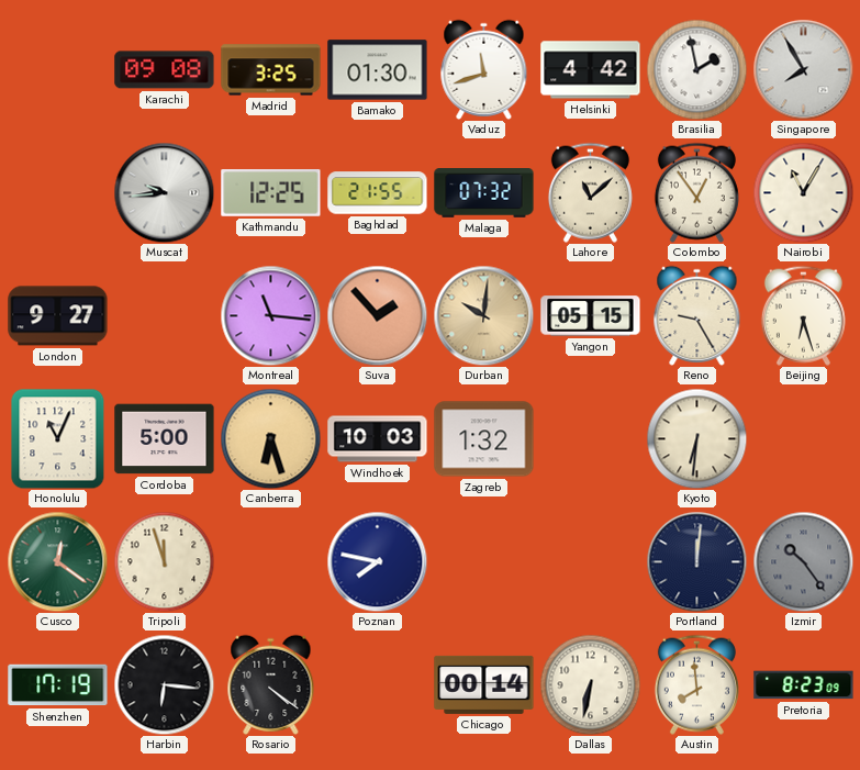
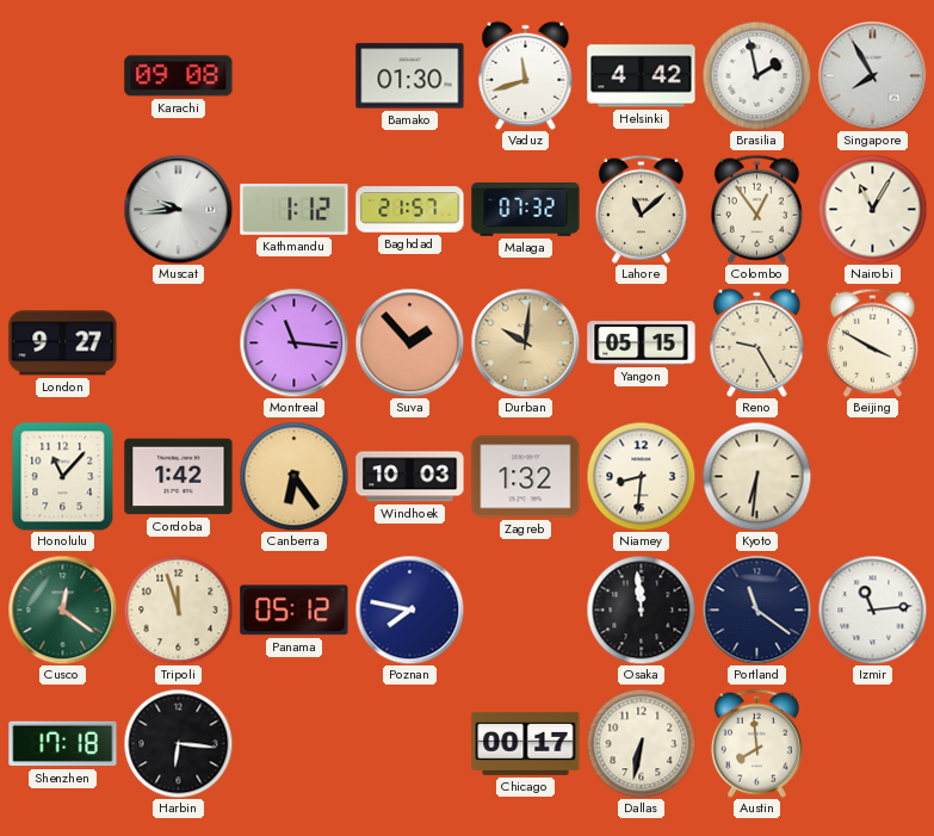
Madrid: 3:25 -> none
Kathmandu: 12:25 -> 1:12
Baghdad: 21:55 -> 21:57
Beijing: 6:27 -> 3:50
Honolulu: 11:04 -> 11:07
Cordoba: 5:00 -> 1:42
Canberra: 6:27 -> 6:24
Niamey: none -> 8:31
Panama: none -> 05:12
Osaka: none -> 11:59
Portland: 12:01 -> 11:21
Izmir: 10:24 -> 11:14
Izmir dial: grey -> white
Shenzhen: 17:19 -> 17:18
Rosario: 4:21 -> none
Chicago: 00:14 -> 00:17
Pretoria: 8:23 -> none
